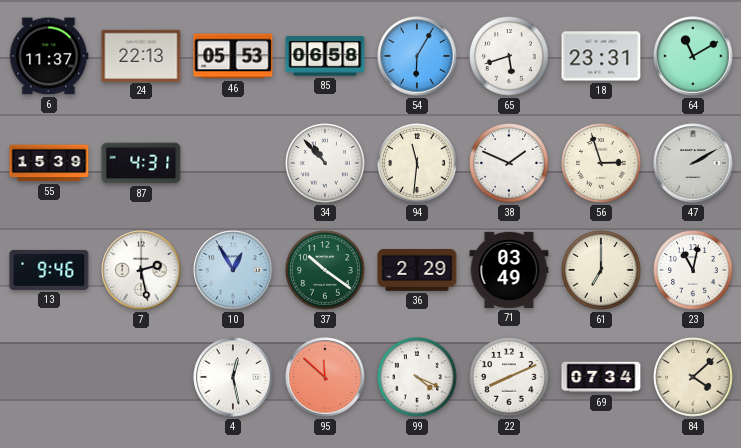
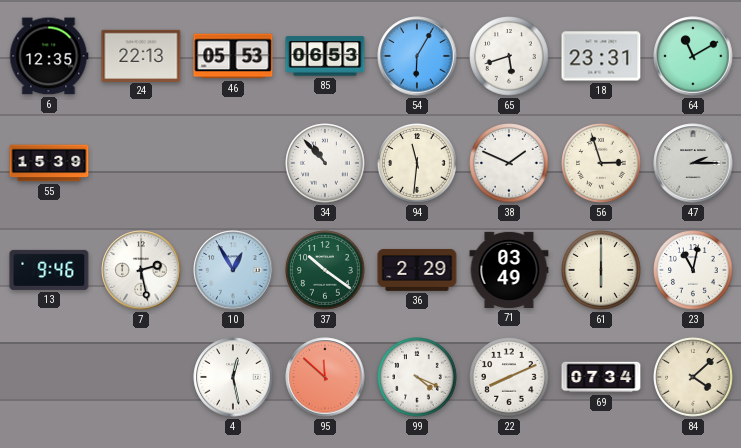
6: 11:37 -> 12:35
85: 06:58 -> 06:53
87: 4:31 -> none
47: 2:10 -> 2:15
61: 7:00 -> 6:00
